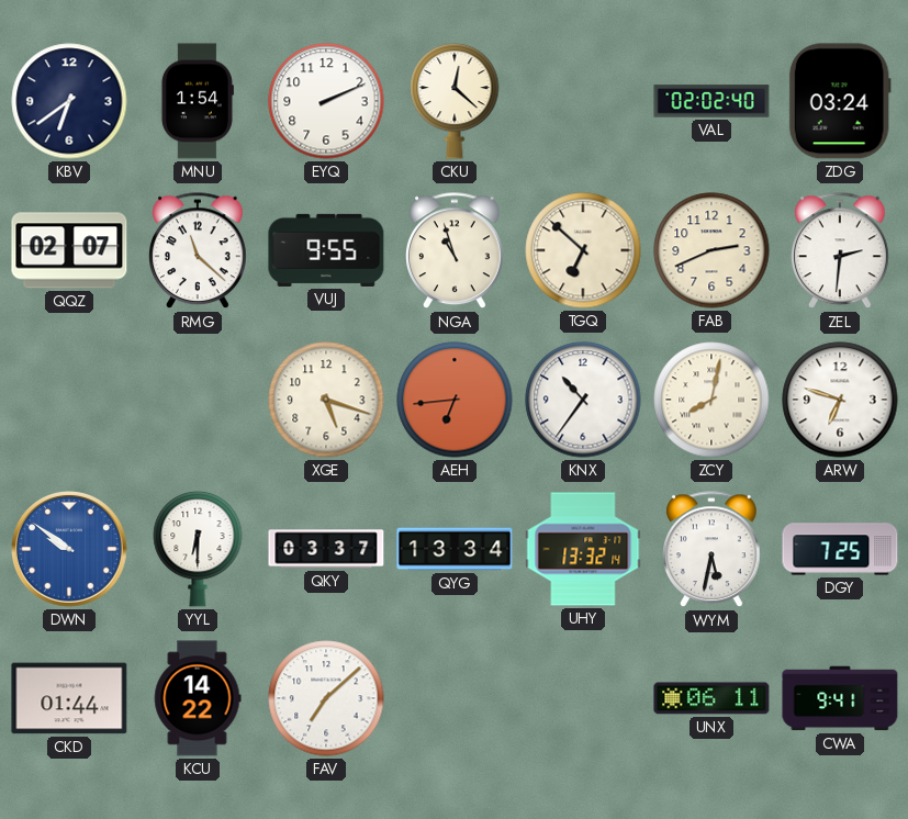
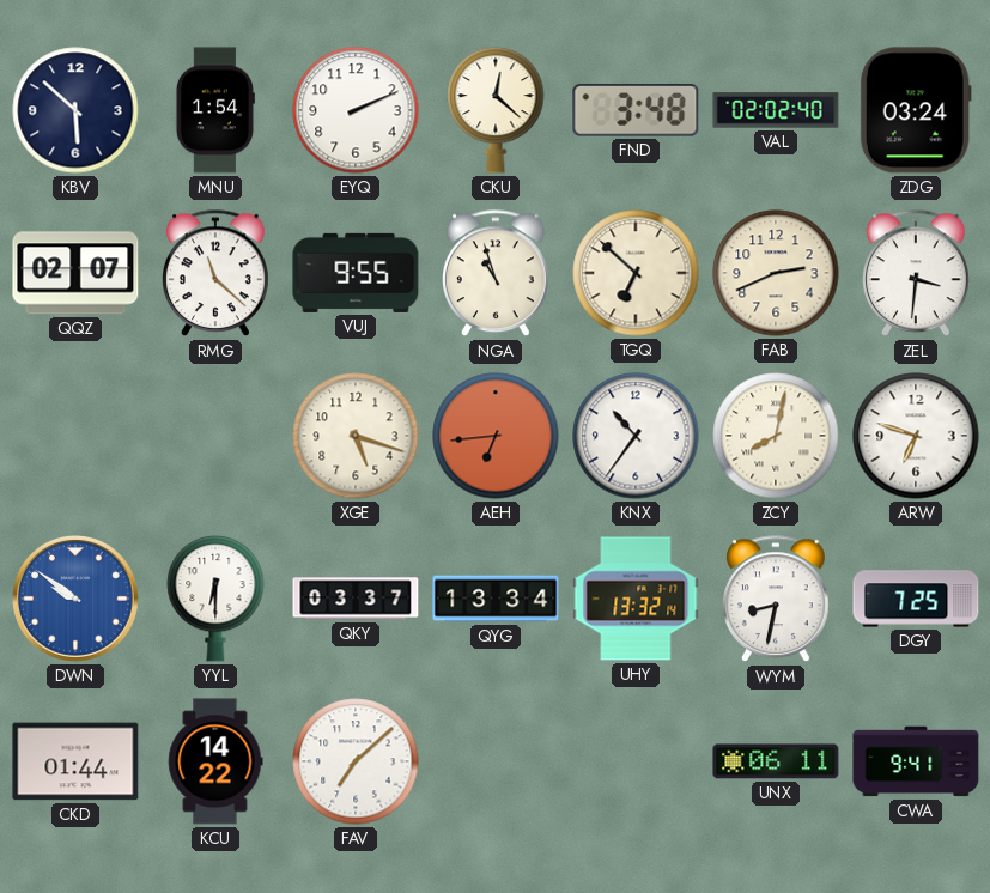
KBV: 6:39 -> 5:52
FND: none -> 3:48
ZEL: 2:31 -> 3:31
WYM: 5:32 -> 8:32
